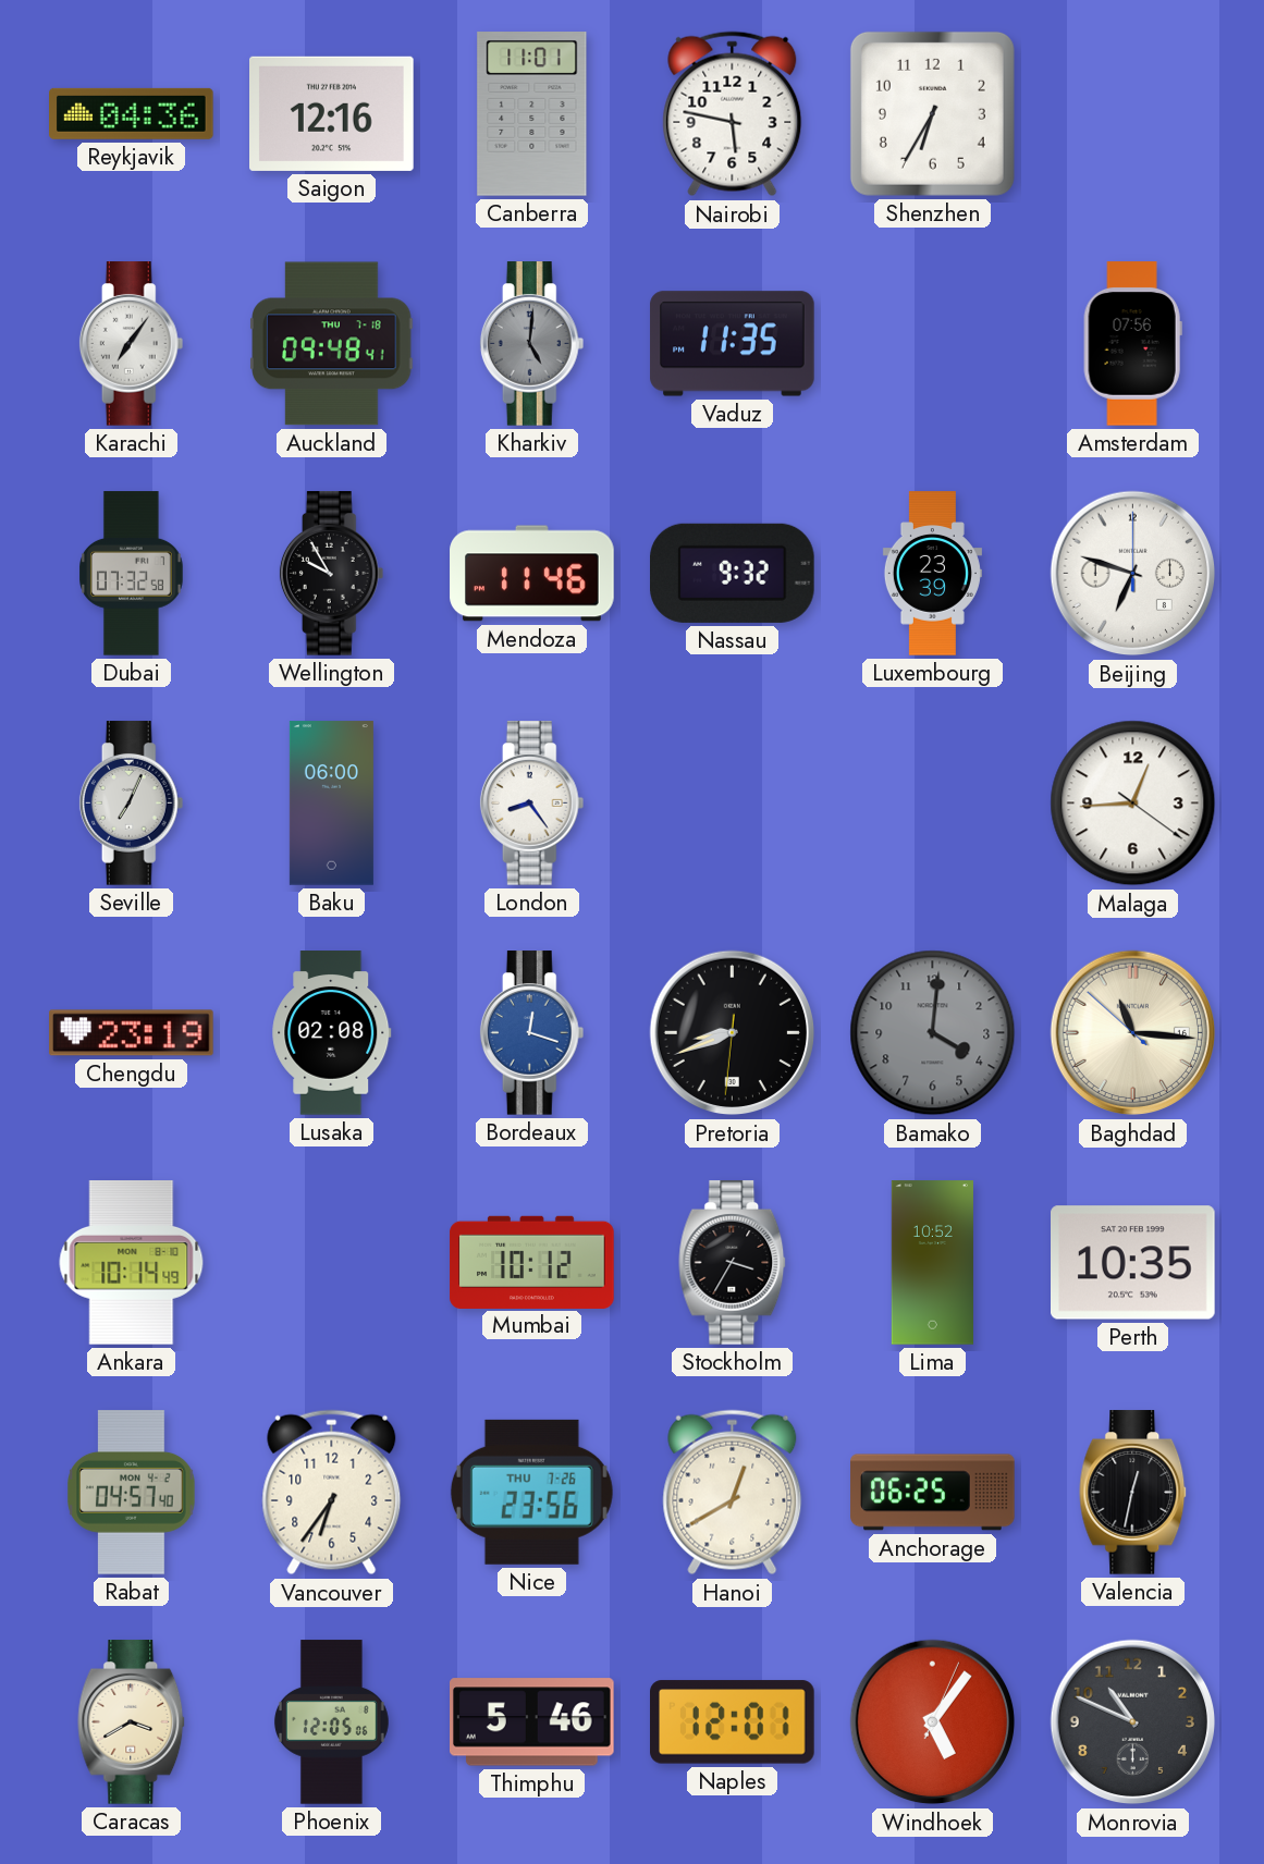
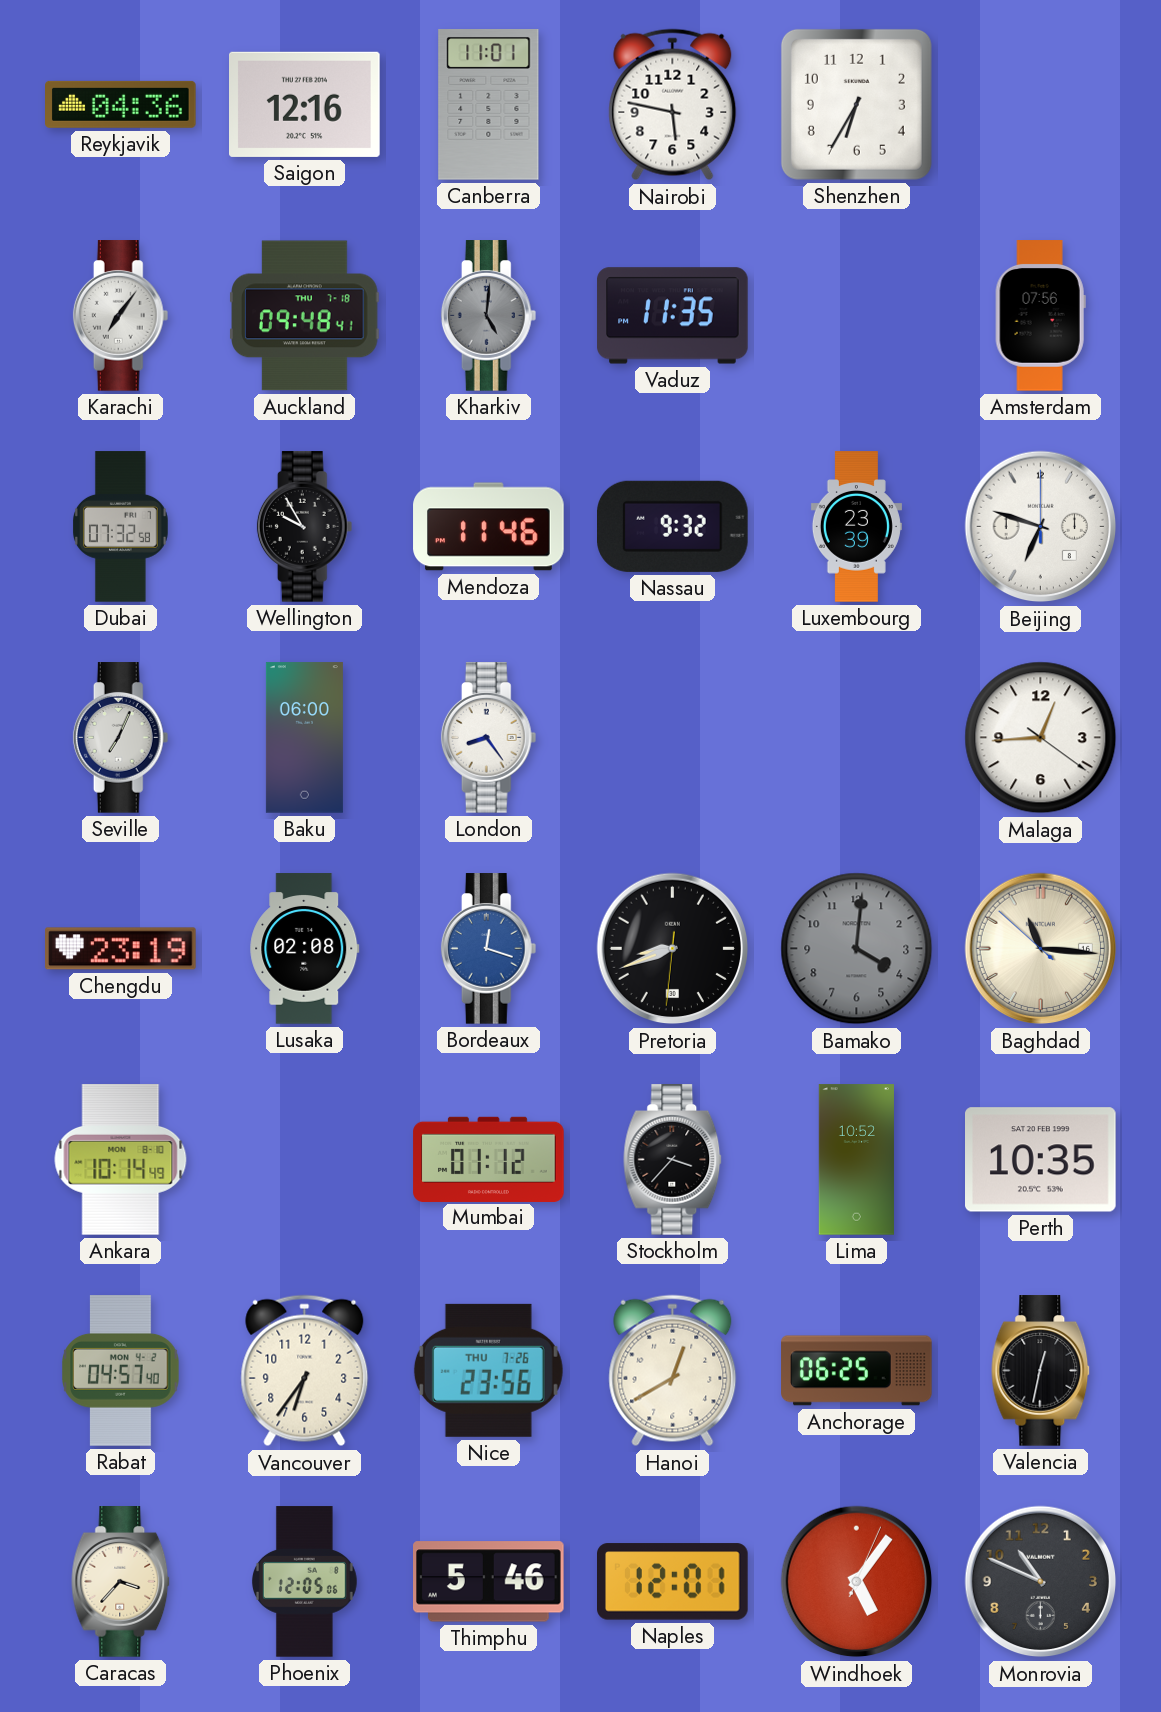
Mumbai: 10:12 -> 01:12
Stockholm: 3:35 -> 3:37
Caracas: 3:40 -> 3:37
